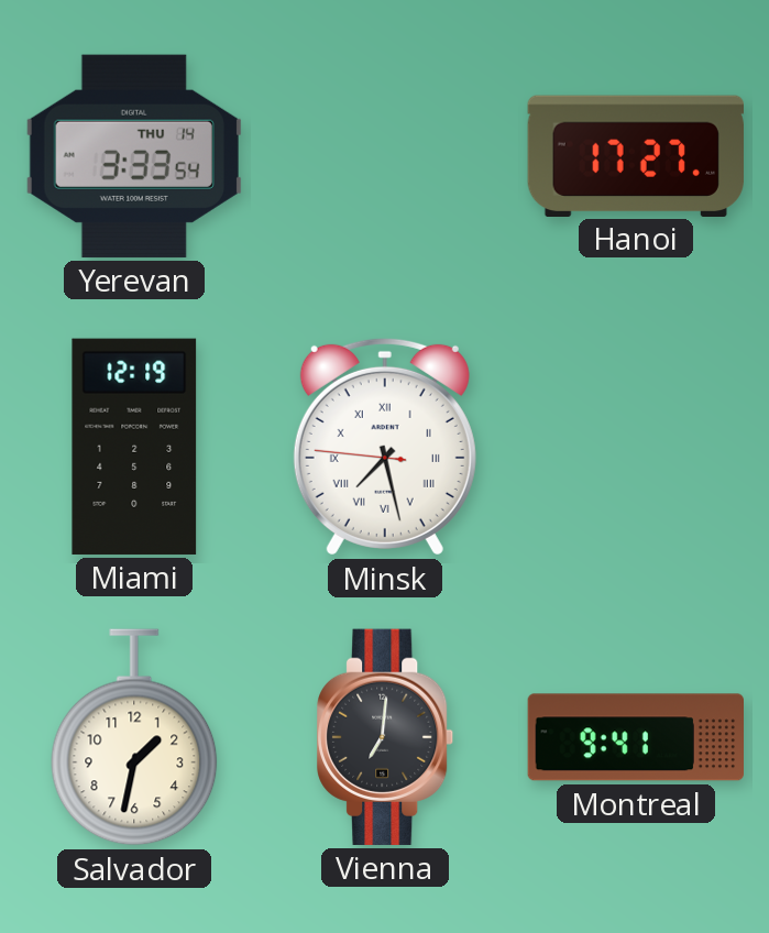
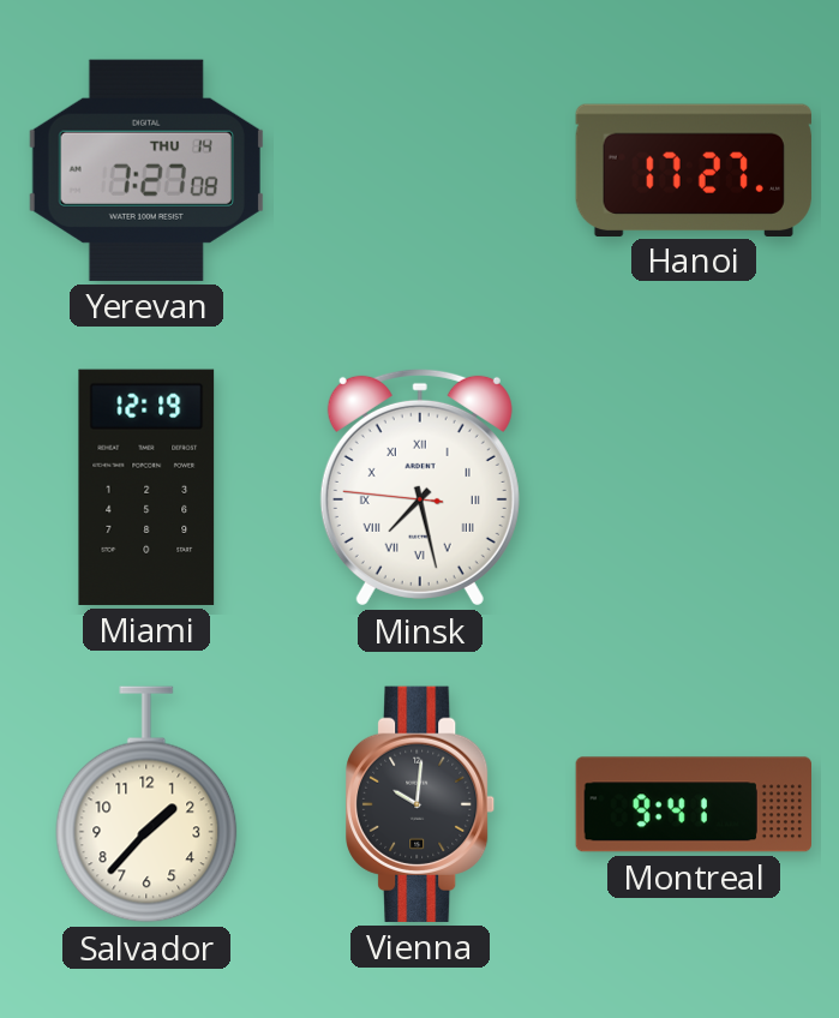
Yerevan: 3:33 -> 7:27
Salvador: 1:32 -> 1:37
Vienna: 7:01 -> 10:01
